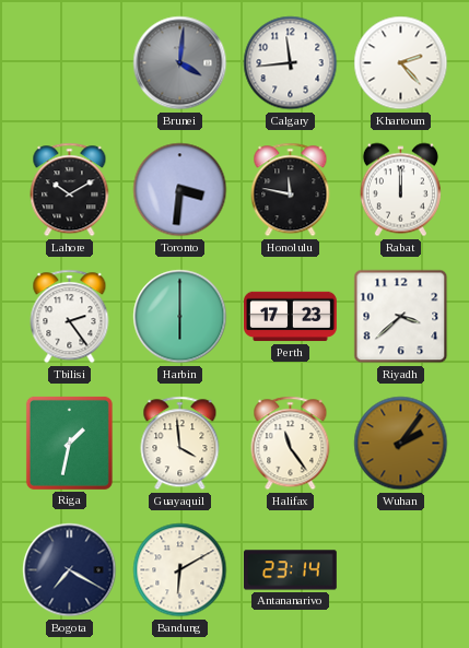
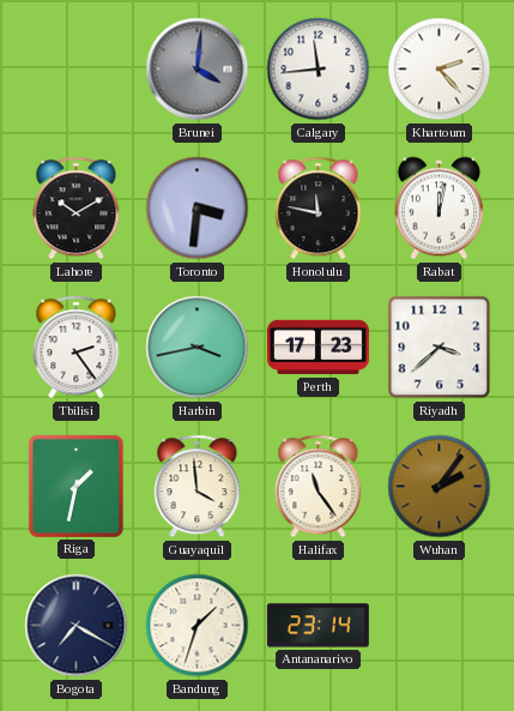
Rabat: 12:00 -> 12:02
Harbin: 6:00 -> 3:43
Bandung: 6:10 -> 1:33
